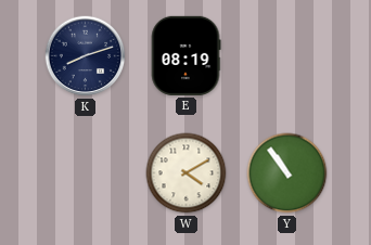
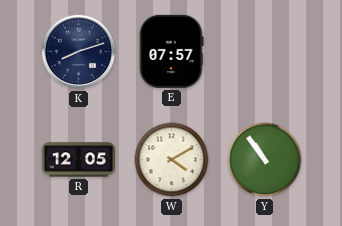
E: 08:19 -> 07:57
R: none -> 12:05
